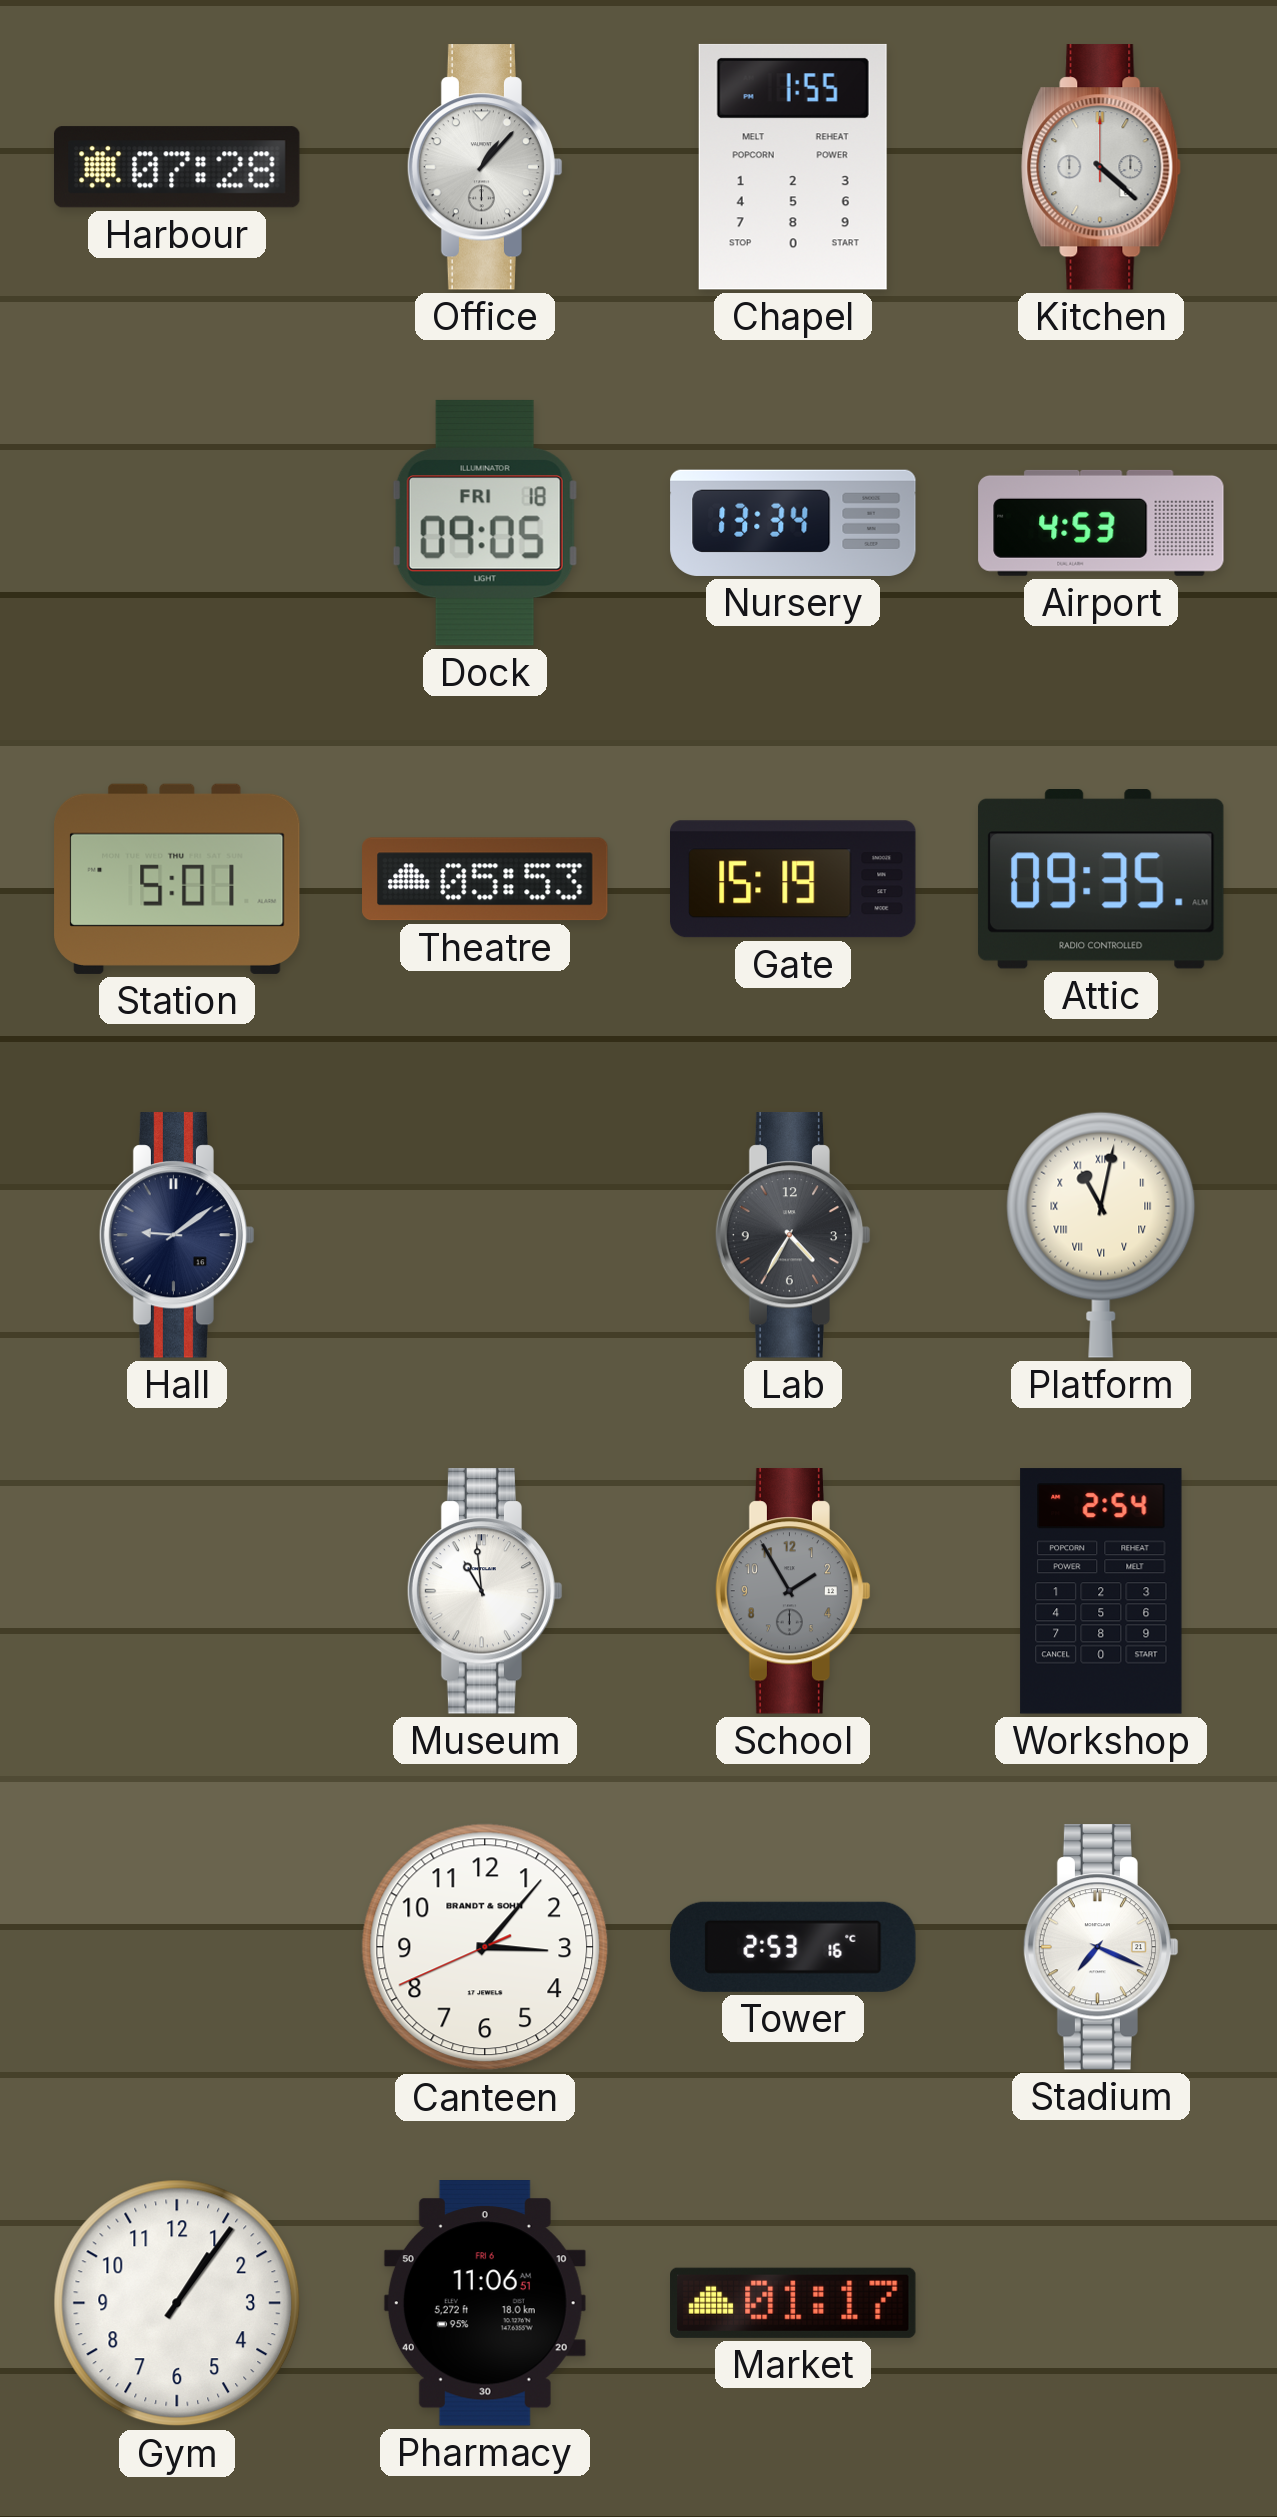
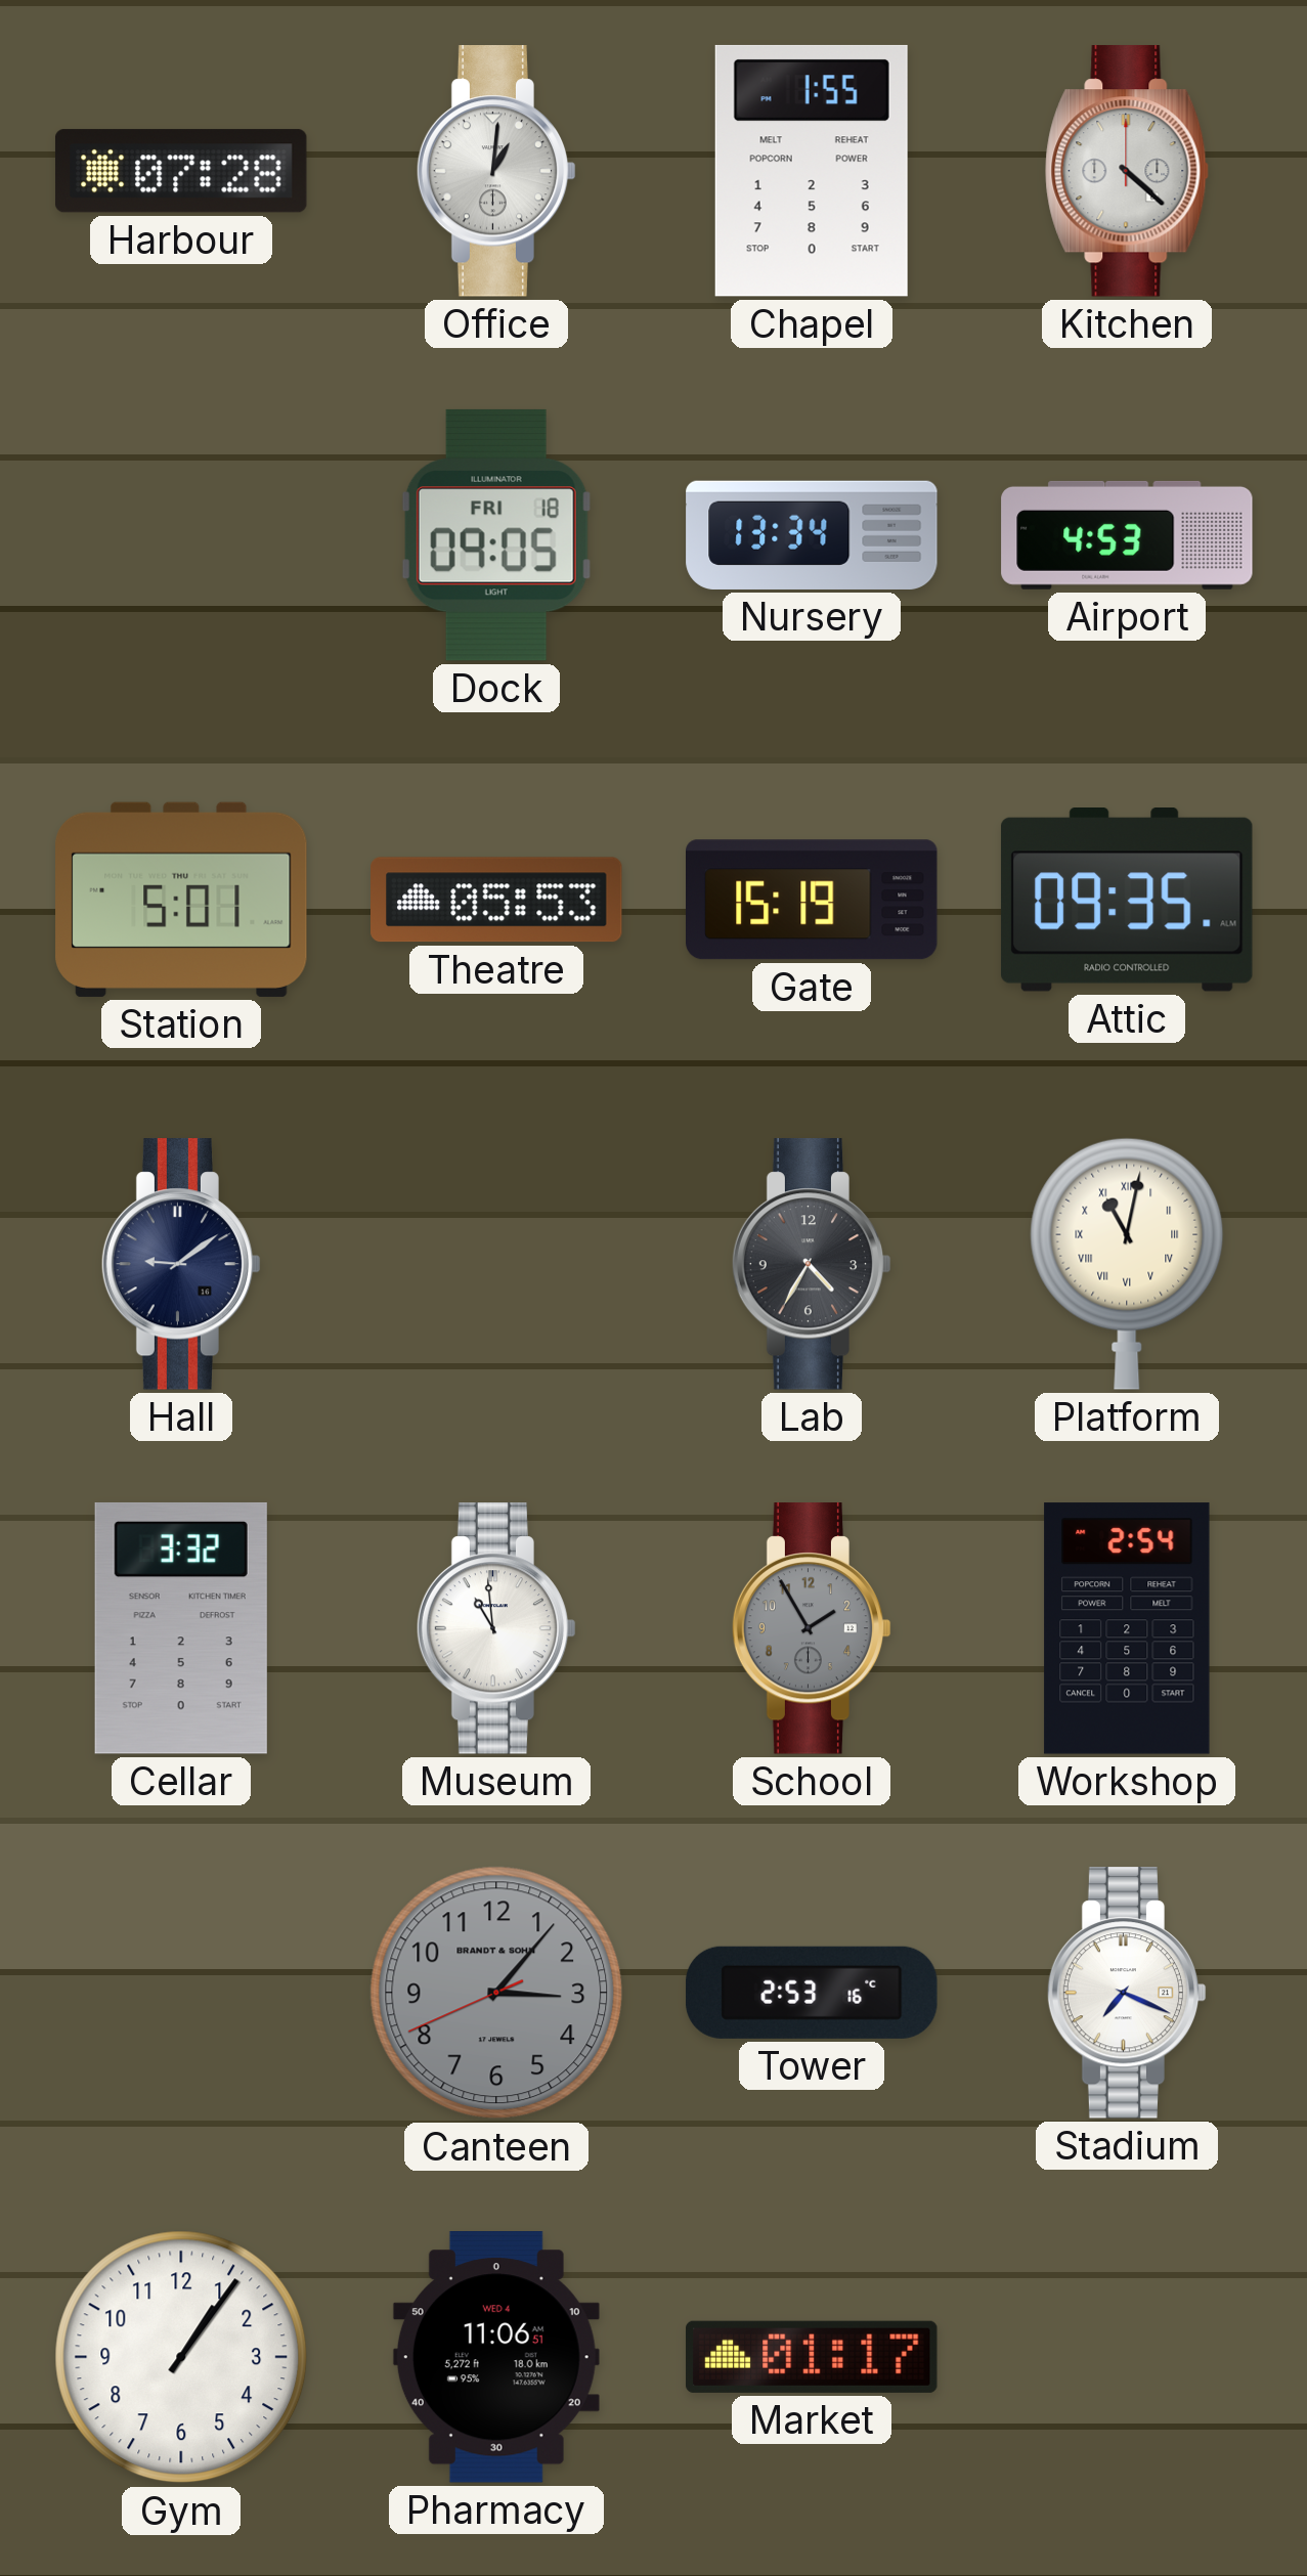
Office: 1:07 -> 1:01
Cellar: none -> 3:32
Canteen dial: white -> grey
Pharmacy date: FRI 6 -> WED 4
